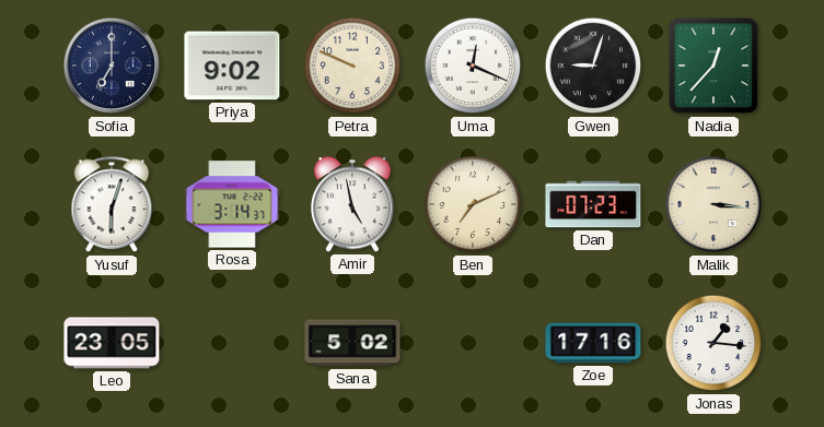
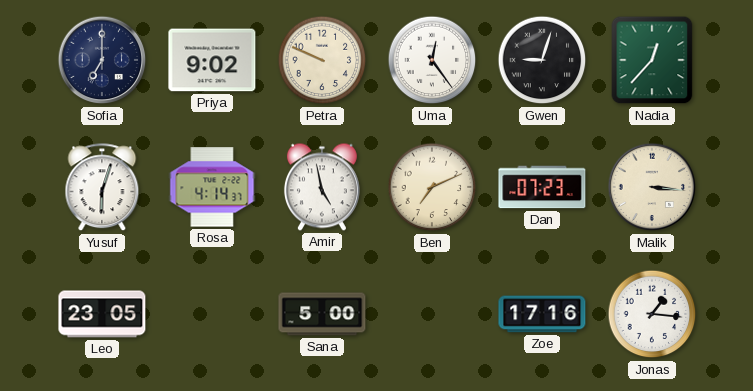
Uma: 12:19 -> 12:24
Rosa: 3:14 -> 4:14
Sana: 5:02 -> 5:00
